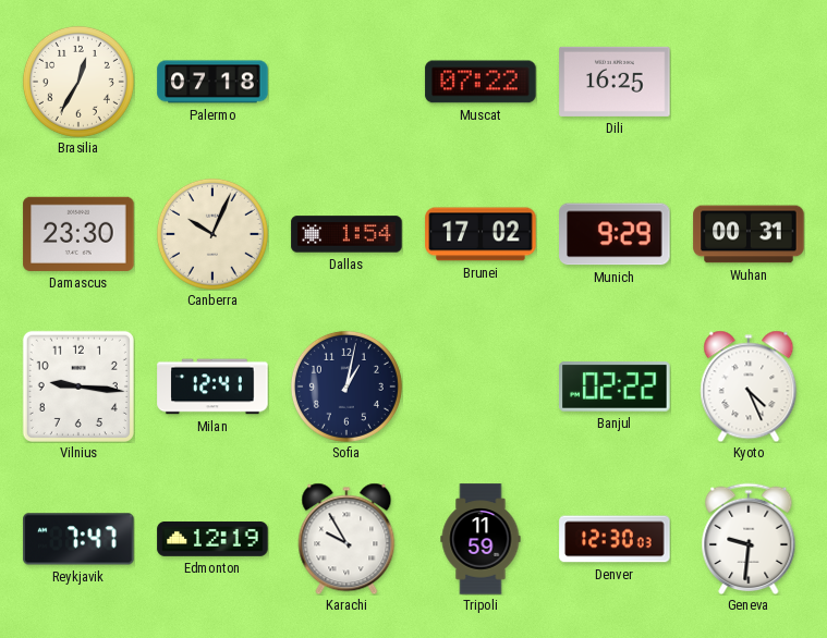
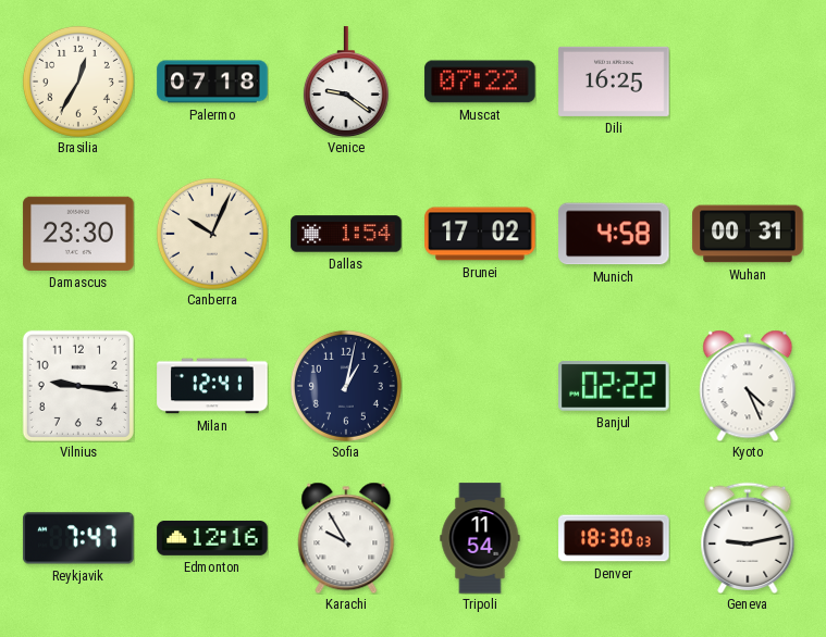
Venice: none -> 9:21
Munich: 9:29 -> 4:58
Edmonton: 12:19 -> 12:16
Tripoli: 11:59 -> 11:54
Denver: 12:30 -> 18:30
Geneva: 9:31 -> 9:13
